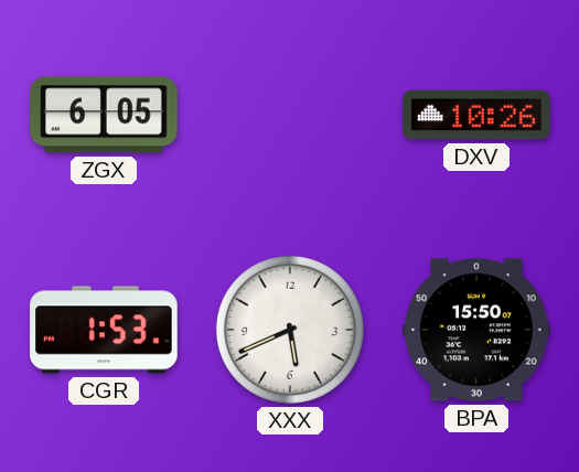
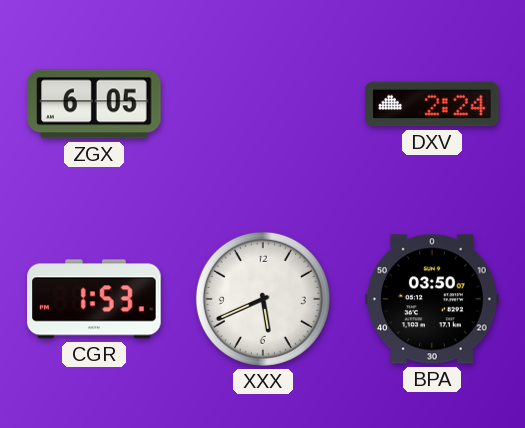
DXV: 10:26 -> 2:24
BPA: 15:50 -> 03:50
